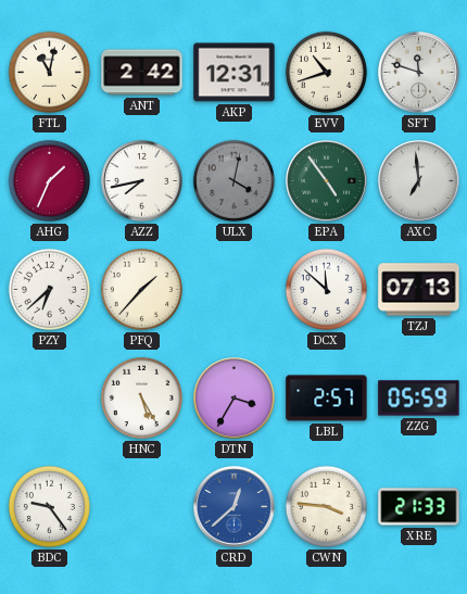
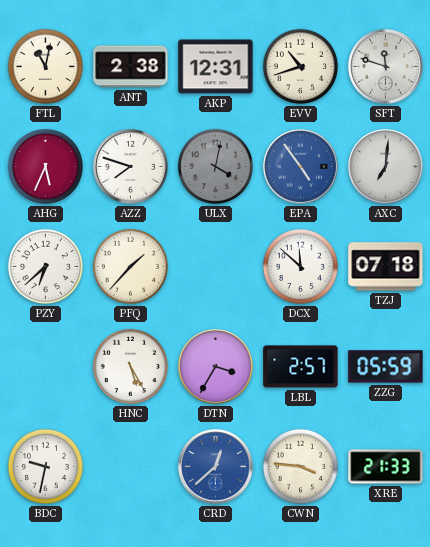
ANT: 2:42 -> 2:38
AHG: 1:34 -> 5:34
AZZ: 7:43 -> 7:48
EPA dial: green -> blue
AXC: 6:59 -> 7:01
TZJ: 07:13 -> 07:18
BDC: 9:24 -> 9:32
